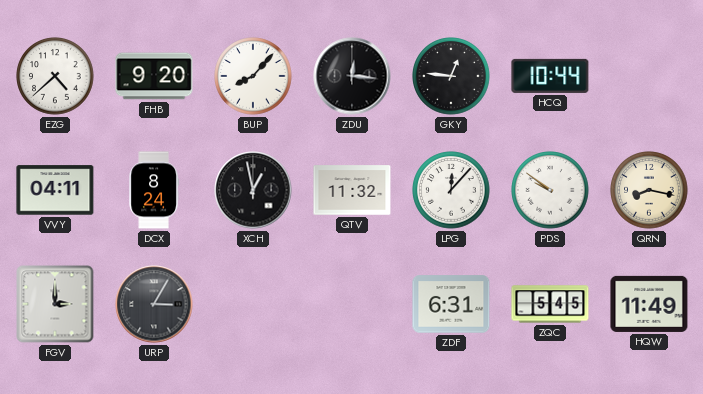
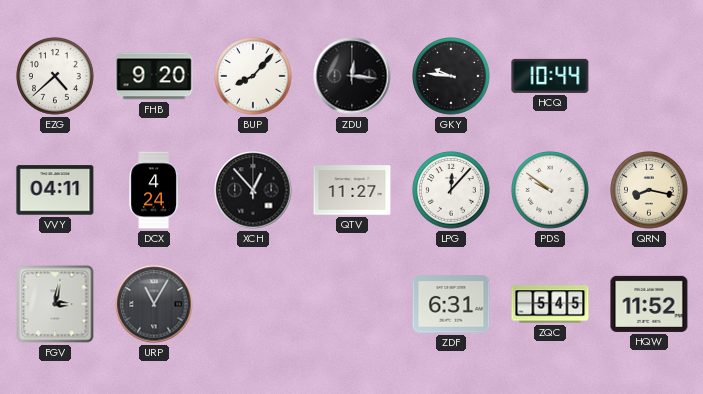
GKY: 12:46 -> 9:46
DCX: 8:24 -> 4:24
XCH: 12:58 -> 12:53
QTV: 11:32 -> 11:27
FGV: 3:00 -> 3:02
URP: 3:05 -> 11:05
HQW: 11:49 -> 11:52
